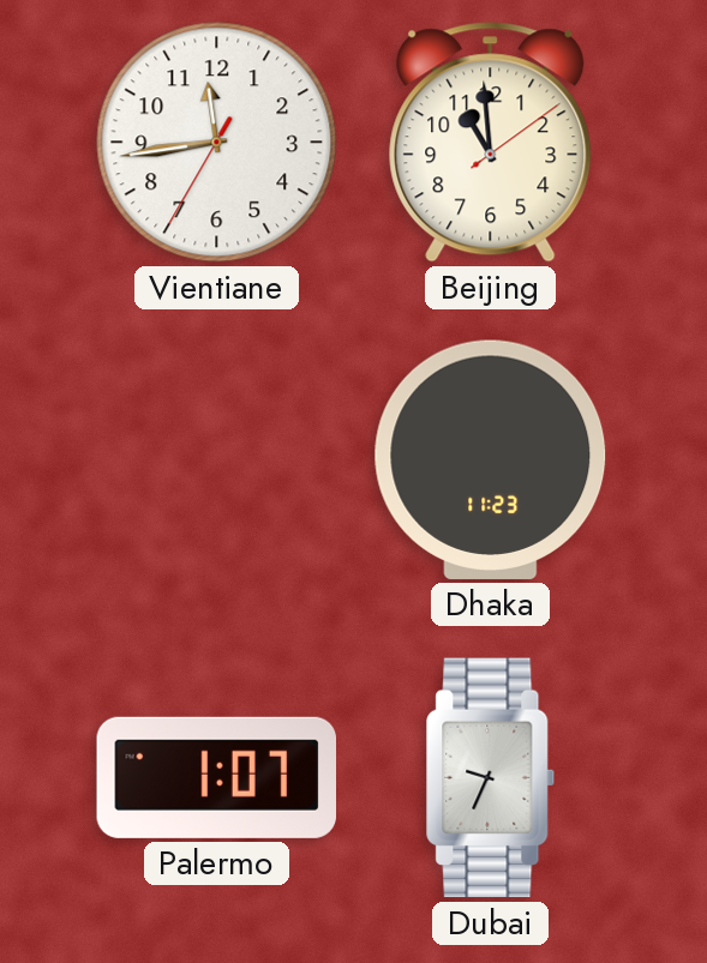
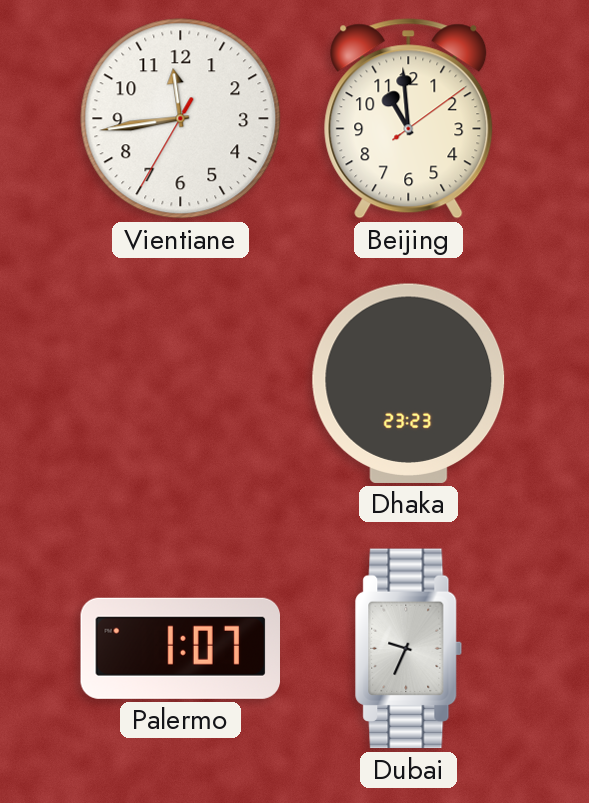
Dhaka: 11:23 -> 23:23
